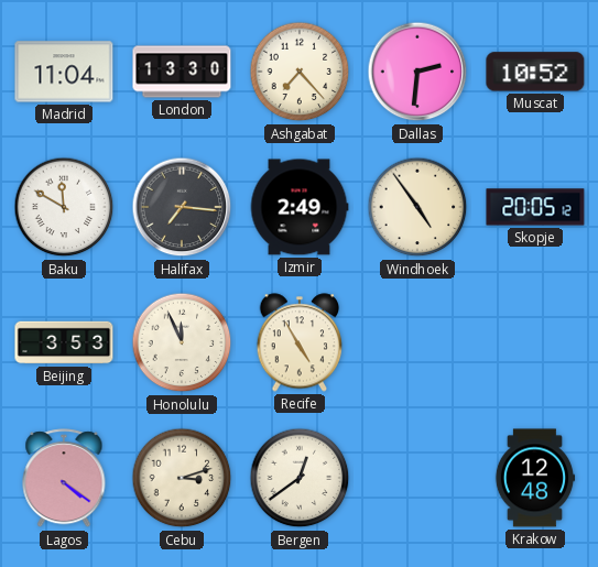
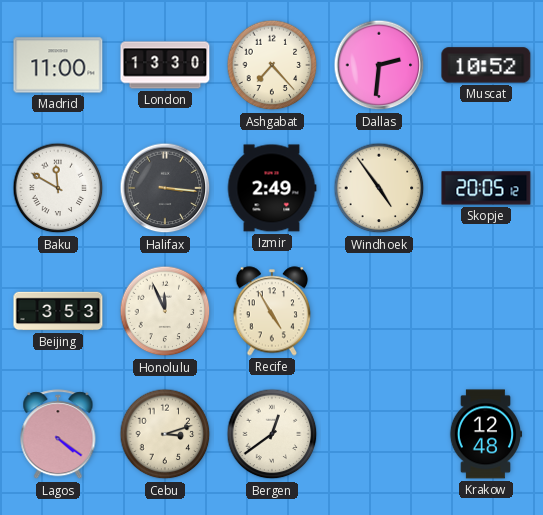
Madrid: 11:04 -> 11:00
Halifax: 7:16 -> 3:16
